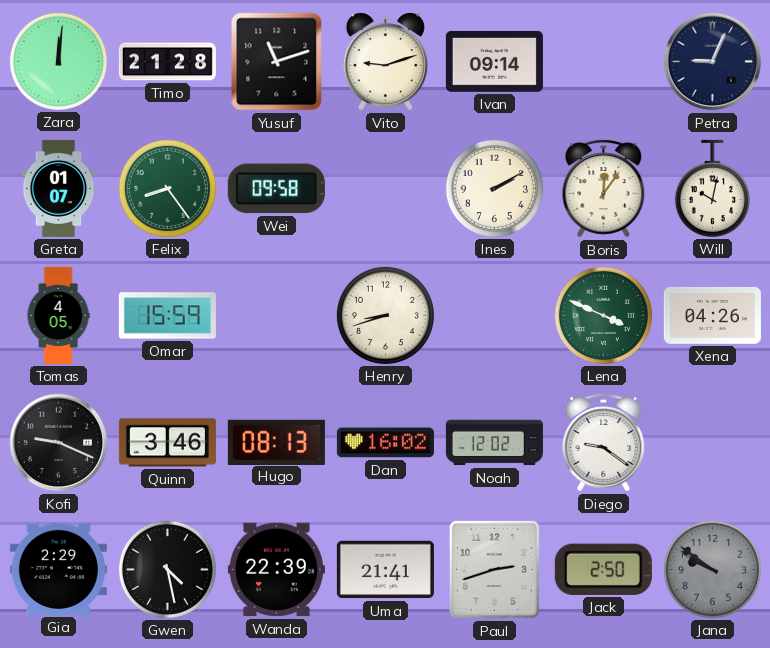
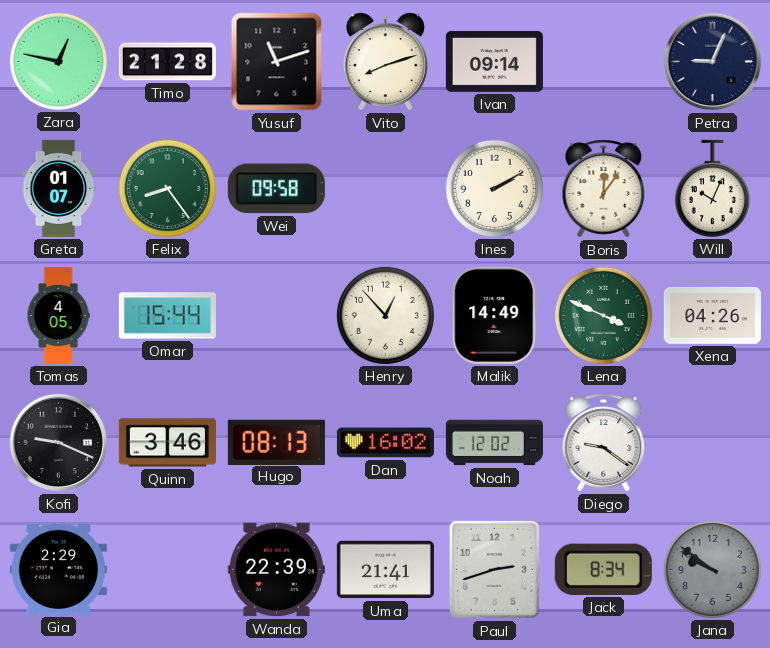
Zara: 12:01 -> 12:47
Vito: 9:12 -> 8:12
Will: 10:02 -> 10:04
Omar: 15:59 -> 15:44
Henry: 8:42 -> 12:53
Malik: none -> 14:49
Gwen: 4:28 -> none
Jack: 2:50 -> 8:34
